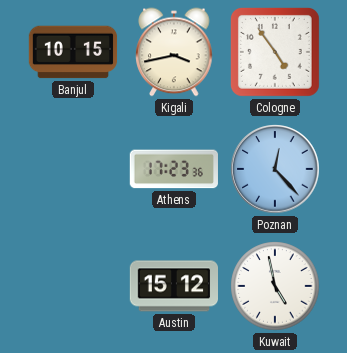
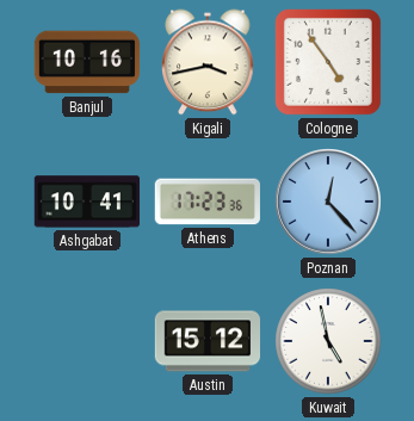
Banjul: 10:15 -> 10:16
Ashgabat: none -> 10:41
